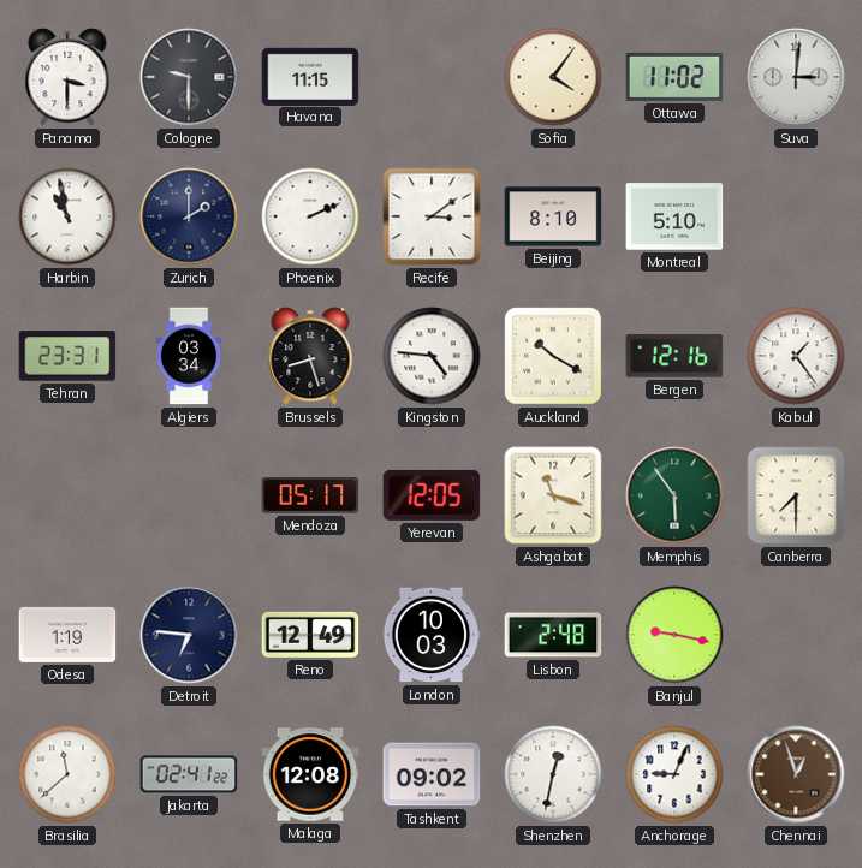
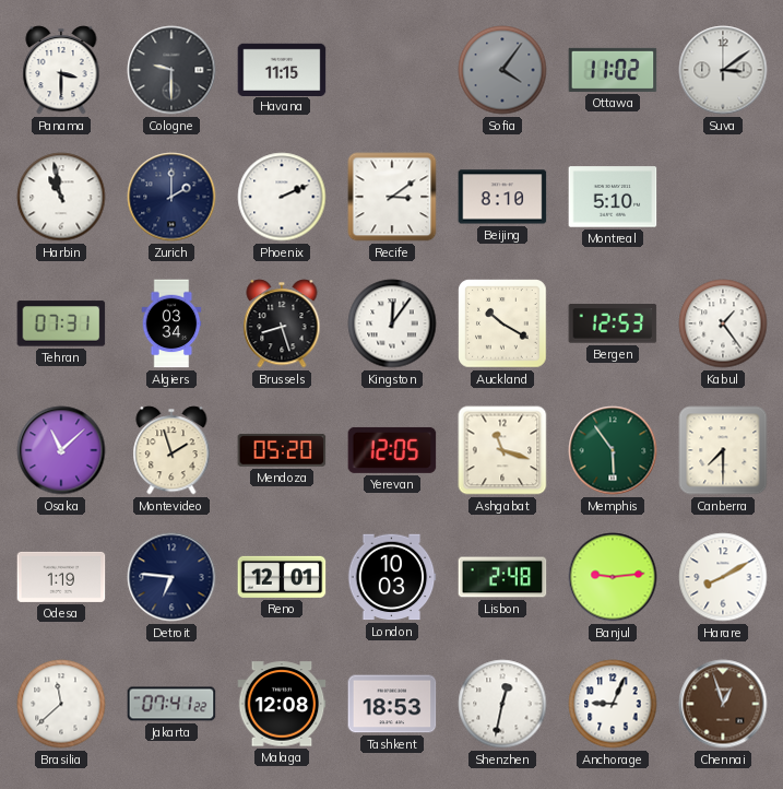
Sofia dial: cream -> grey
Suva: 3:01 -> 3:09
Tehran: 23:31 -> 07:31
Kingston: 4:46 -> 12:06
Bergen: 12:16 -> 12:53
Osaka: none -> 11:08
Montevideo: none -> 1:57
Mendoza: 05:17 -> 05:20
Reno: 12:49 -> 12:01
Banjul: 9:17 -> 9:14
Harare: none -> 8:10
Jakarta: 02:41 -> 07:41
Tashkent: 09:02 -> 18:53
